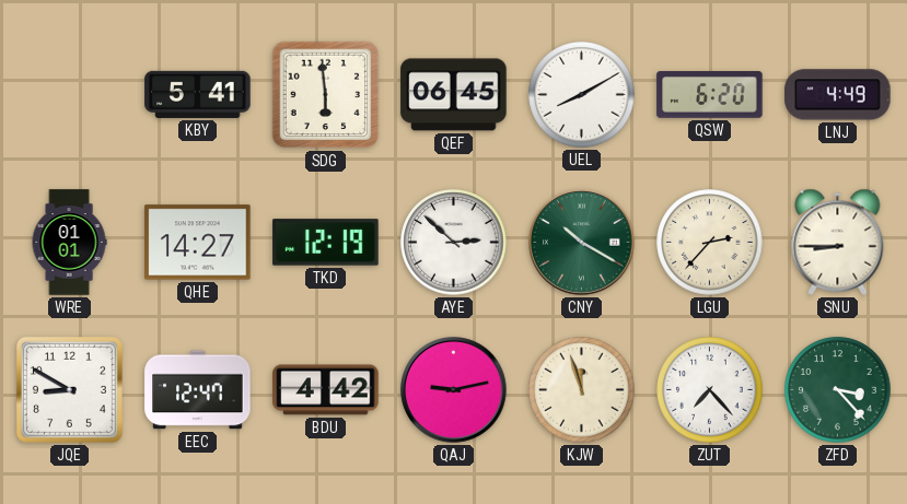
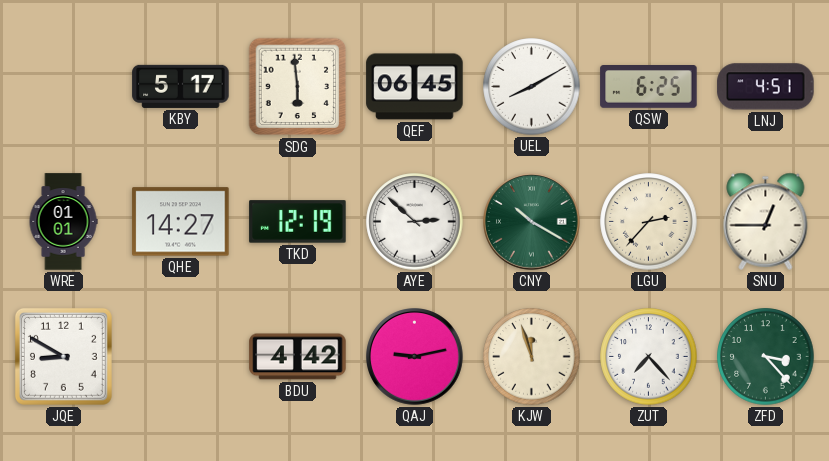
KBY: 5:41 -> 5:17
QSW: 6:20 -> 6:25
LNJ: 4:49 -> 4:51
SNU: 8:45 -> 12:45
EEC: 12:47 -> none
